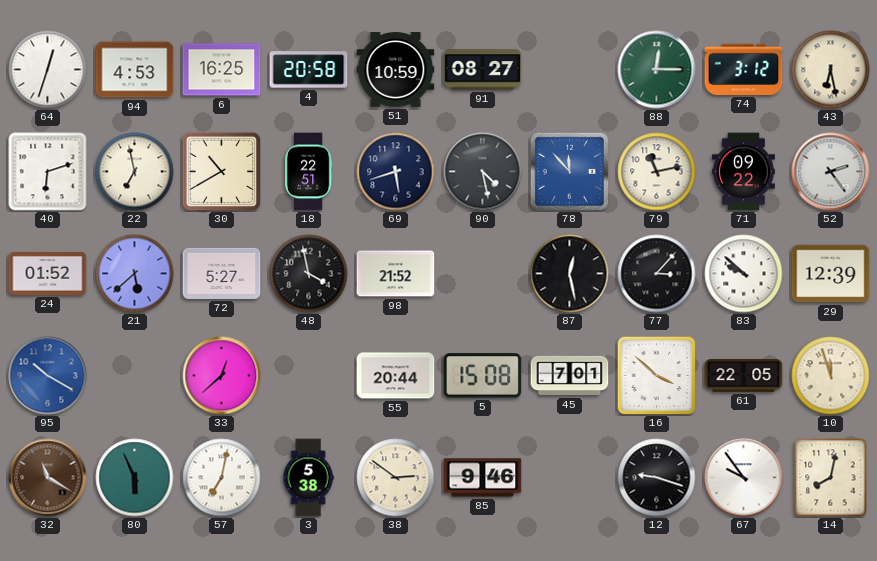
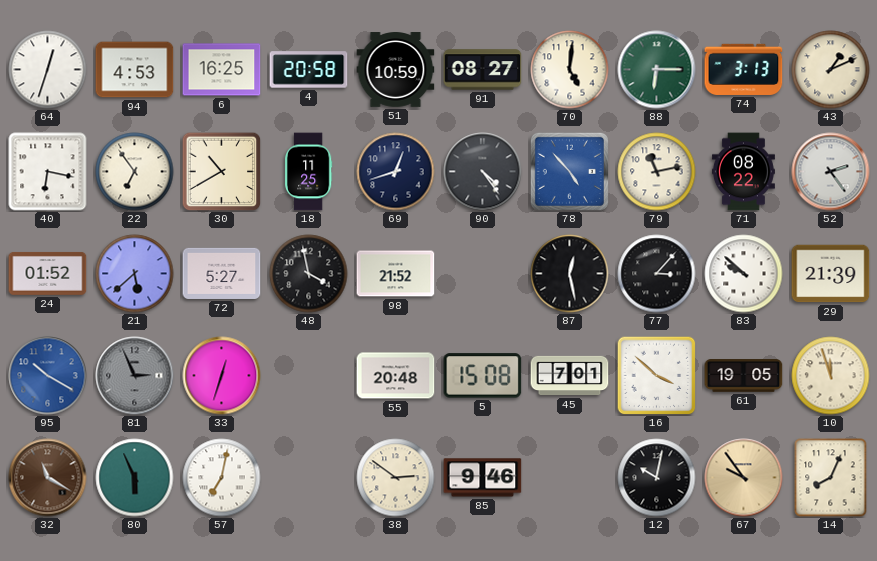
70: none -> 5:01
88: 12:15 -> 6:15
74: 3:12 -> 3:13
43: 6:28 -> 1:11
40: 6:12 -> 6:17
22: 6:58 -> 6:54
18: 22:51 -> 11:25
69: 5:42 -> 12:42
90: 4:28 -> 4:24
78: 11:53 -> 4:53
71: 09:22 -> 08:22
29: 12:39 -> 21:39
81: none -> 2:56
33: 12:38 -> 12:33
55: 20:44 -> 20:48
61: 22:05 -> 19:05
3: 5:38 -> none
12: 9:18 -> 10:02
67 dial: white -> champagne
14: 8:02 -> 8:04
